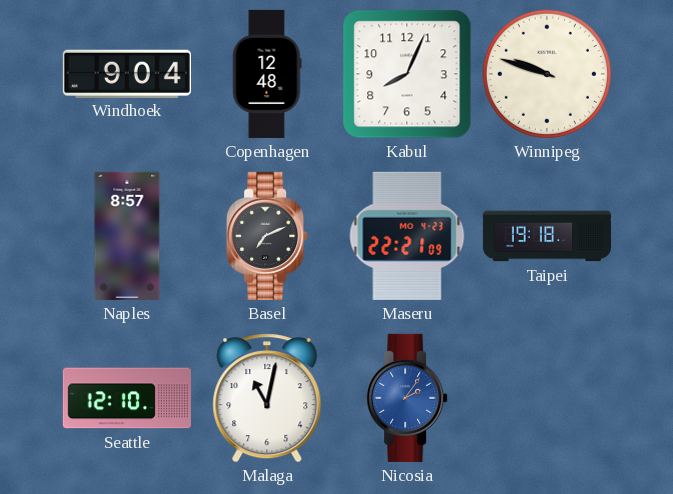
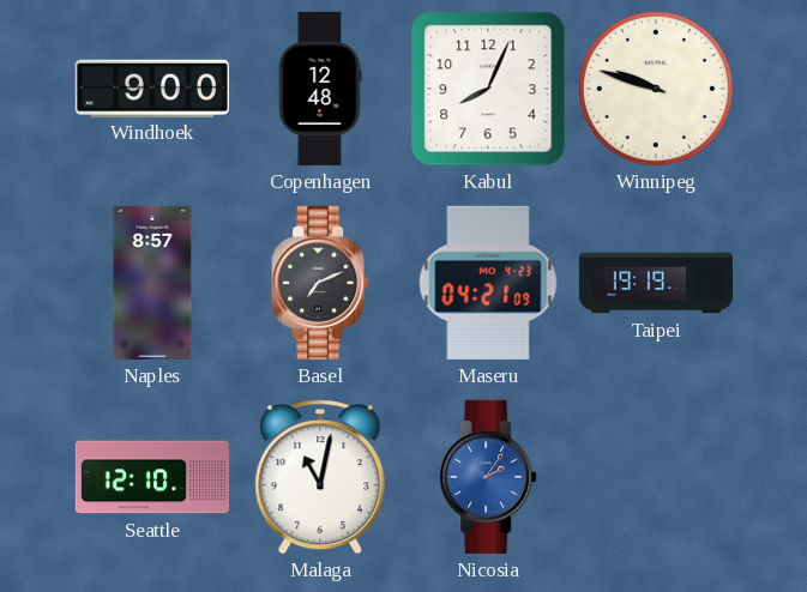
Windhoek: 9:04 -> 9:00
Maseru: 22:21 -> 04:21
Taipei: 19:18 -> 19:19
